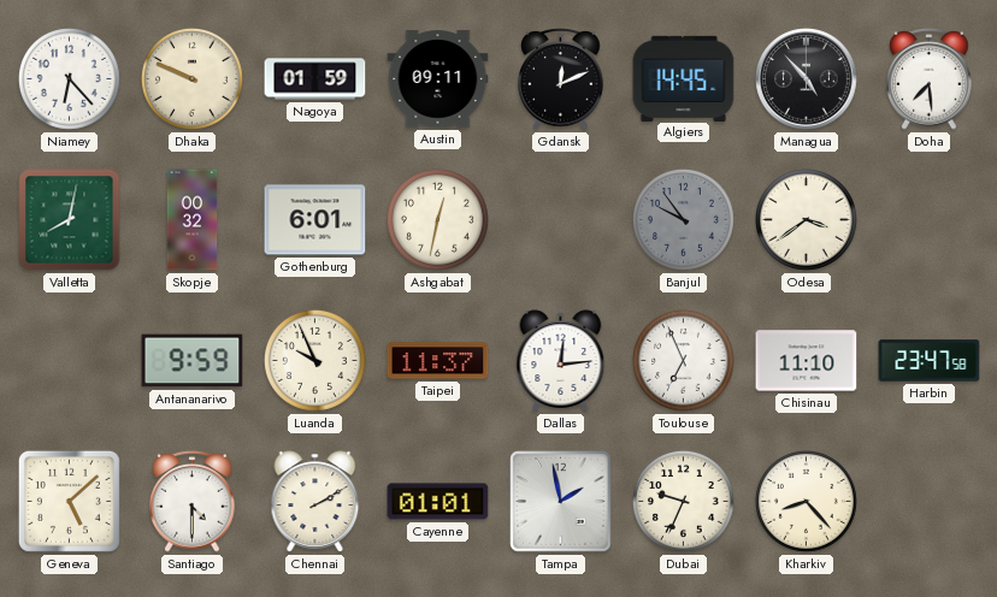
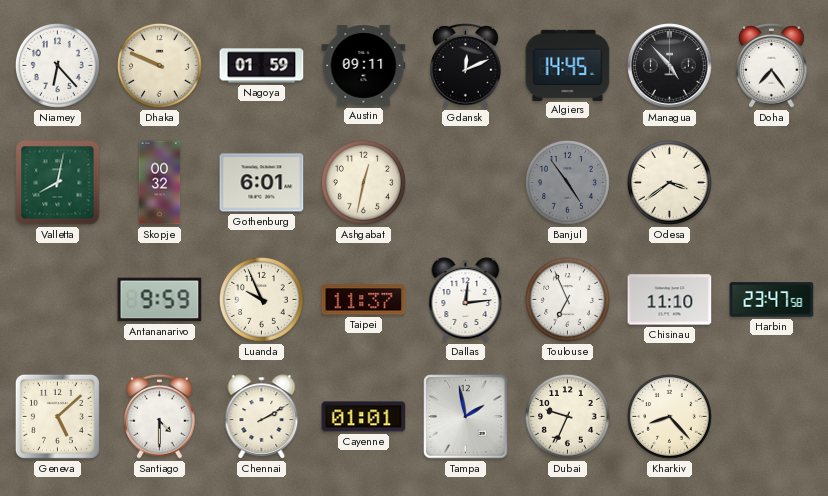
Doha: 7:29 -> 7:24
Banjul: 9:54 -> 4:54
